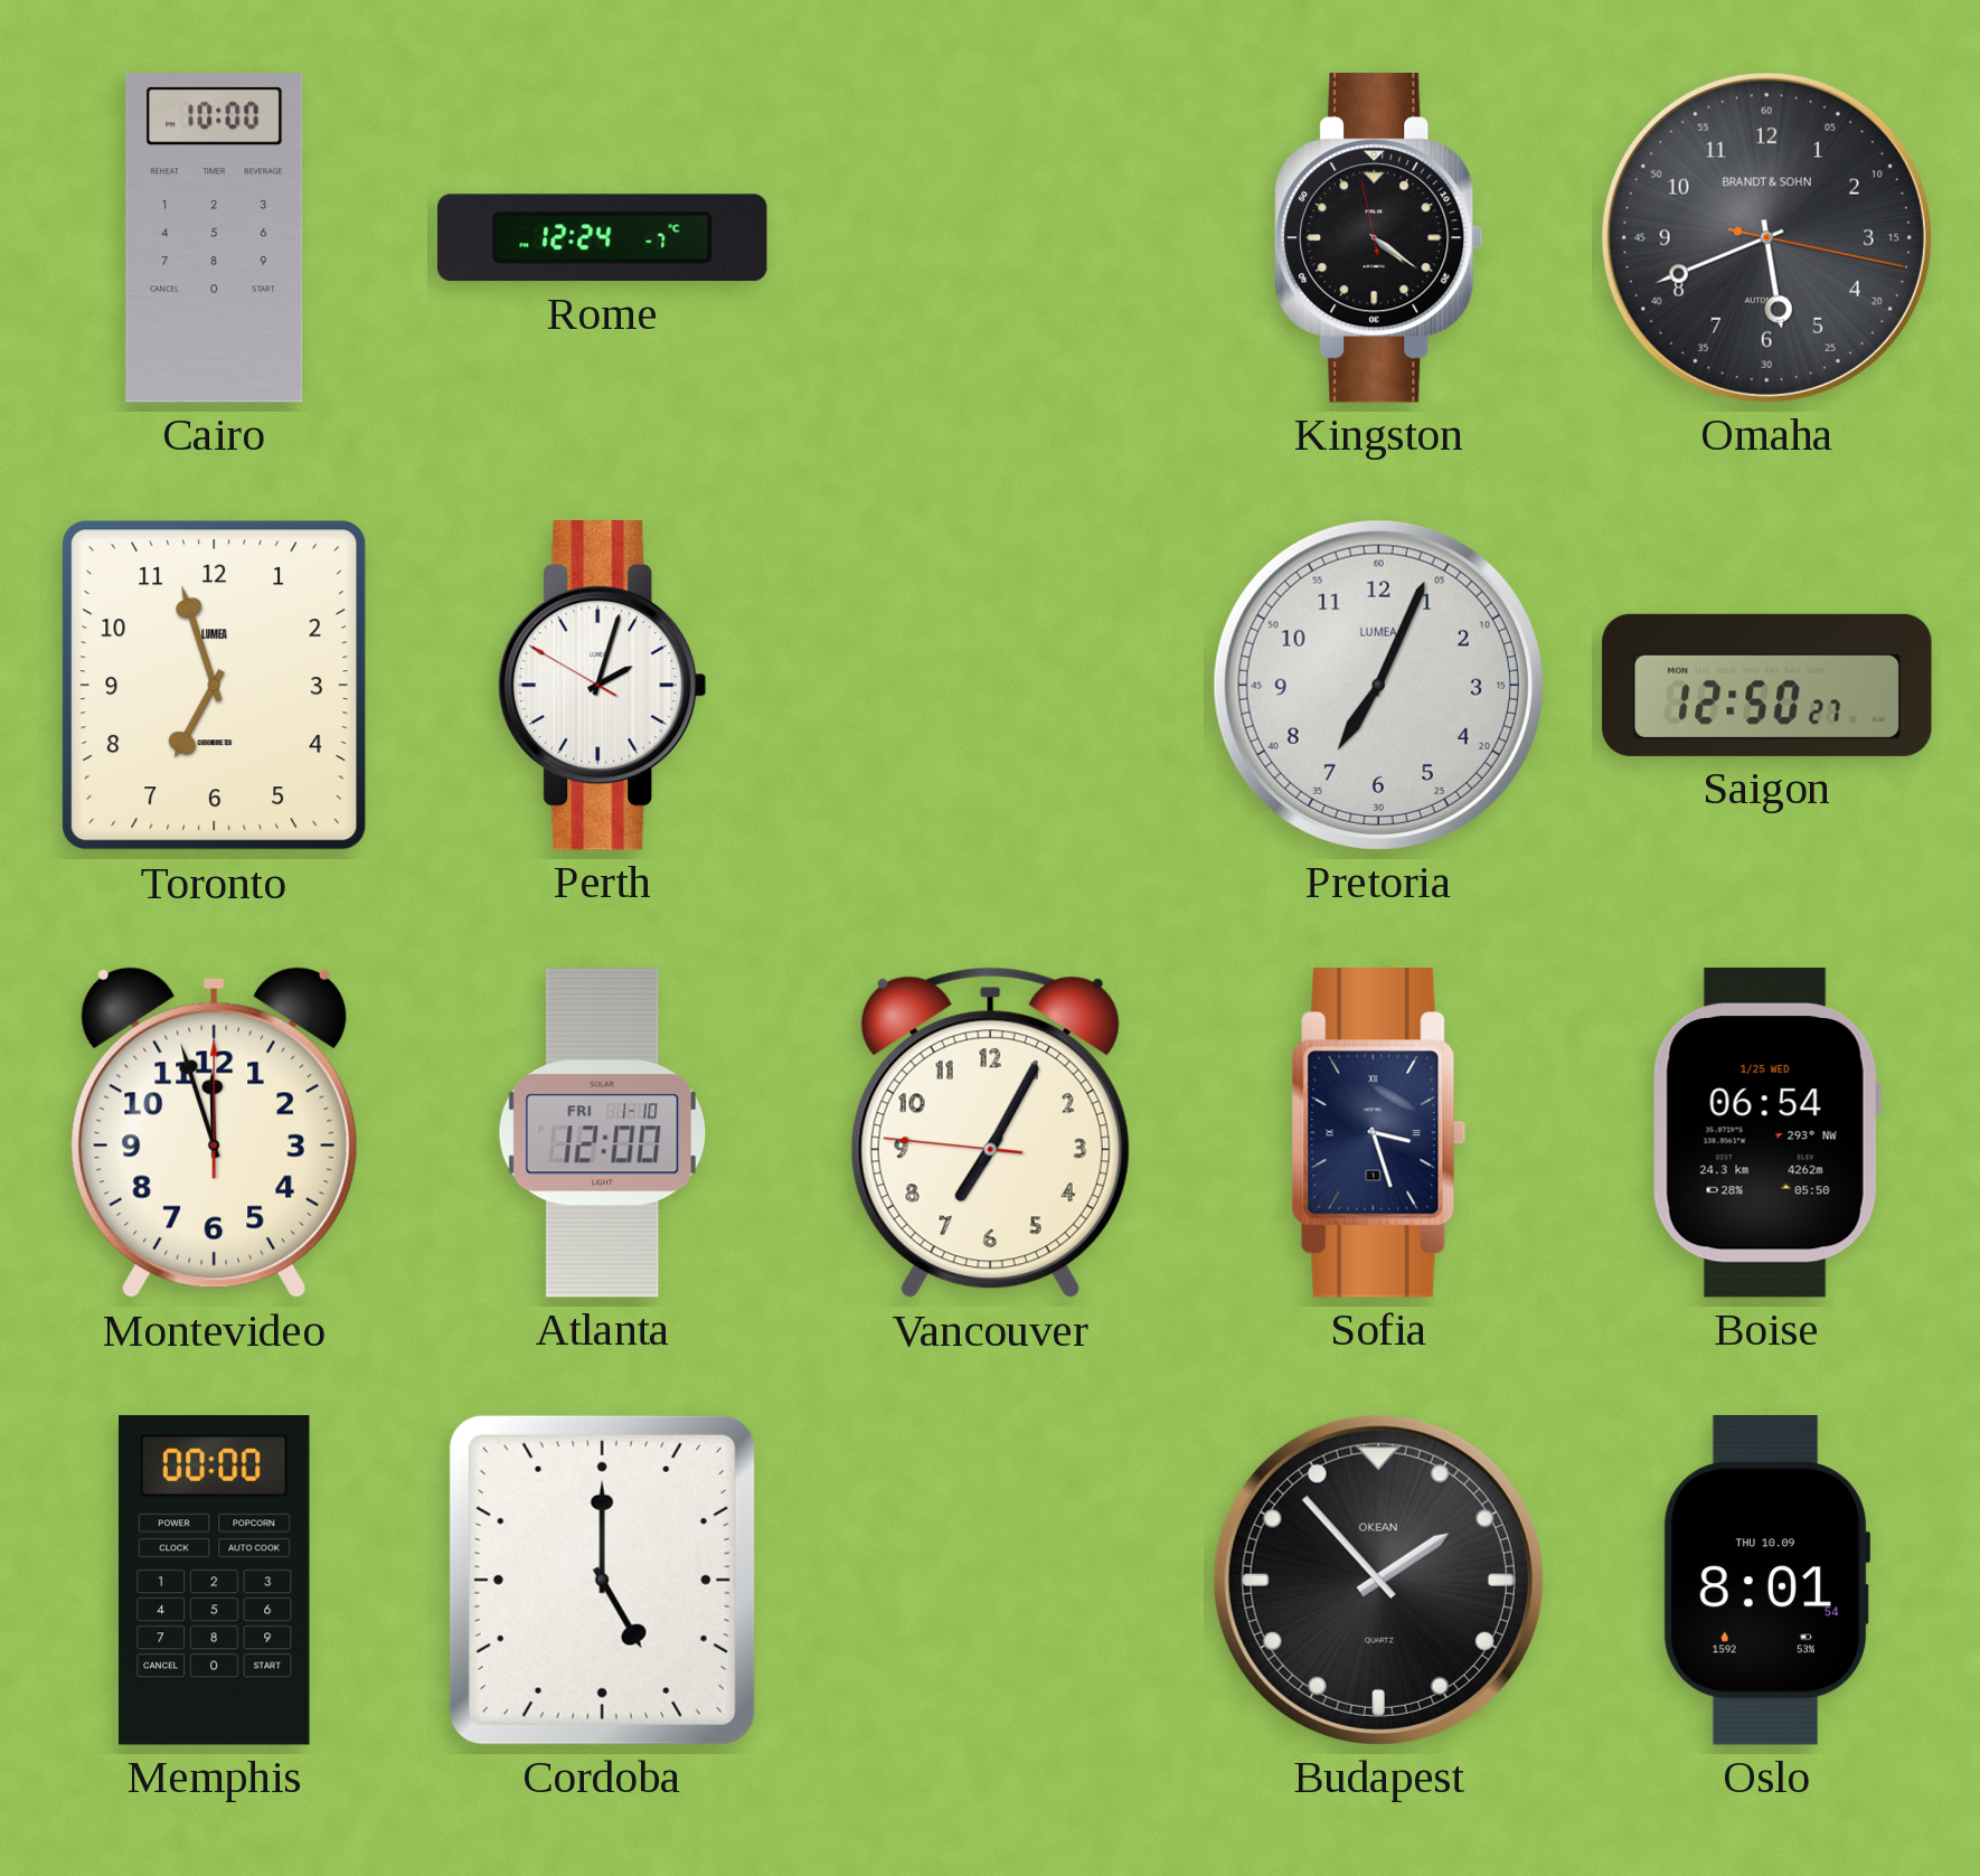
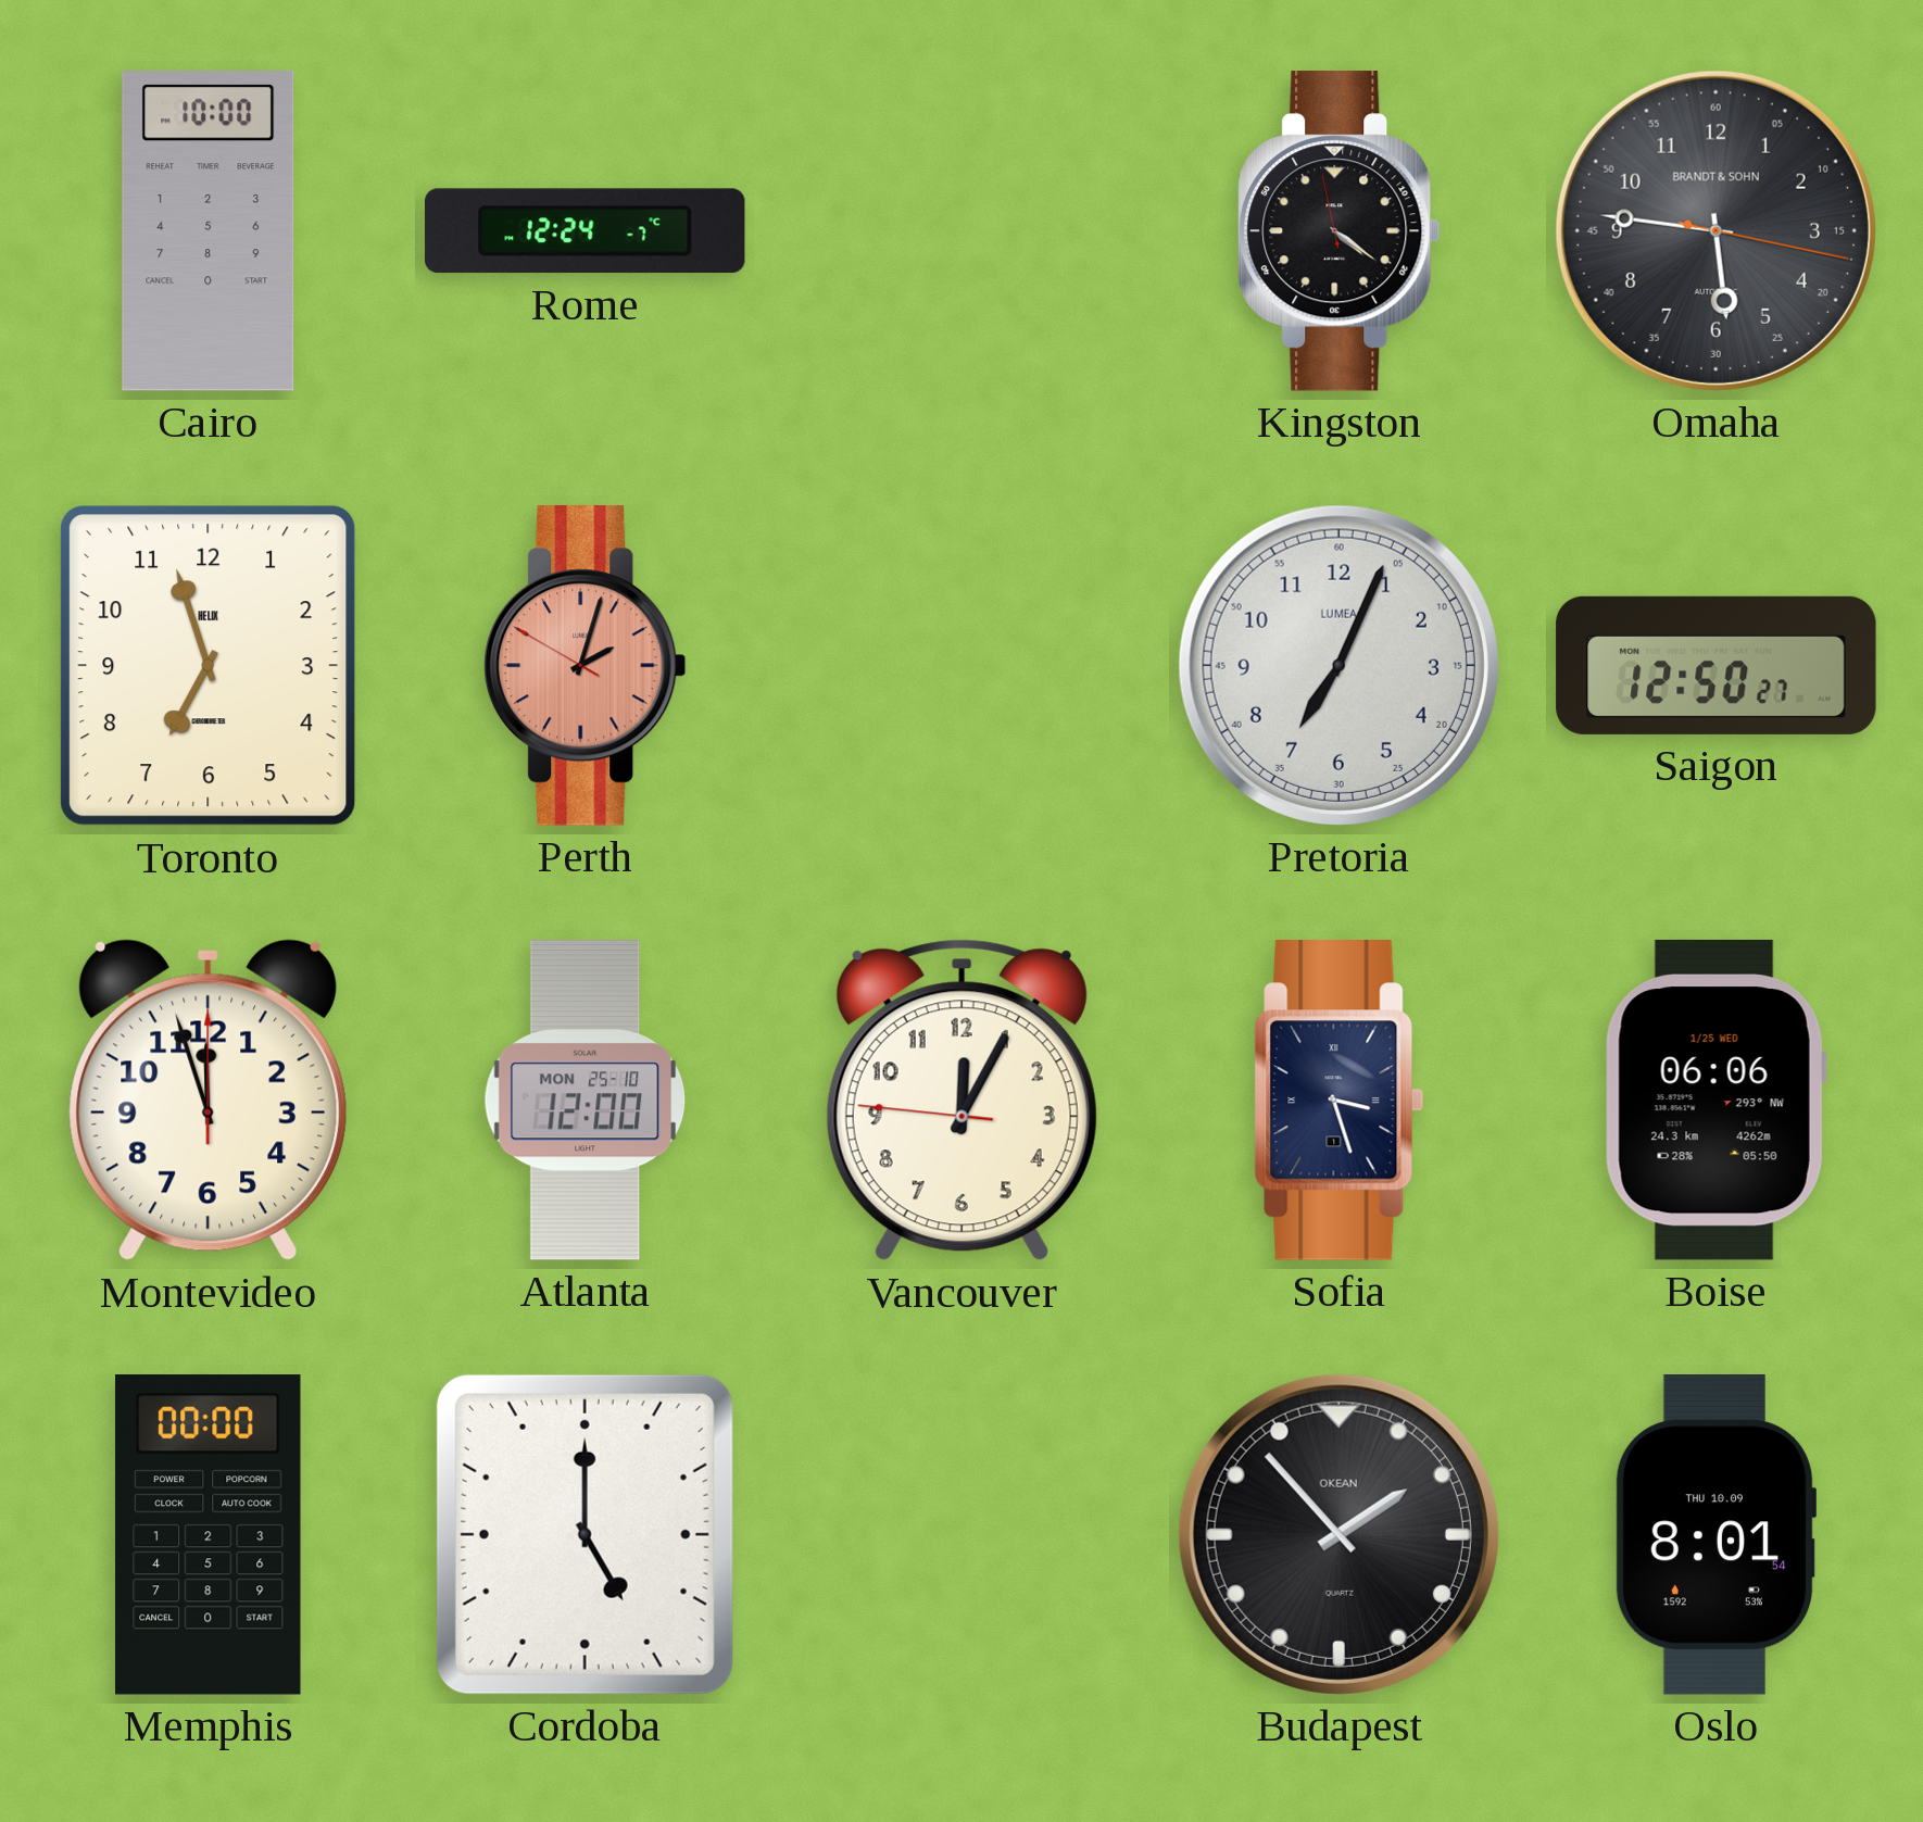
Omaha: 5:41 -> 5:46
Toronto brand: LUMEA -> HELIX
Perth dial: white -> salmon
Atlanta date: FRI 1-10 -> MON 25-10
Vancouver: 7:04 -> 12:04
Boise: 06:54 -> 06:06
